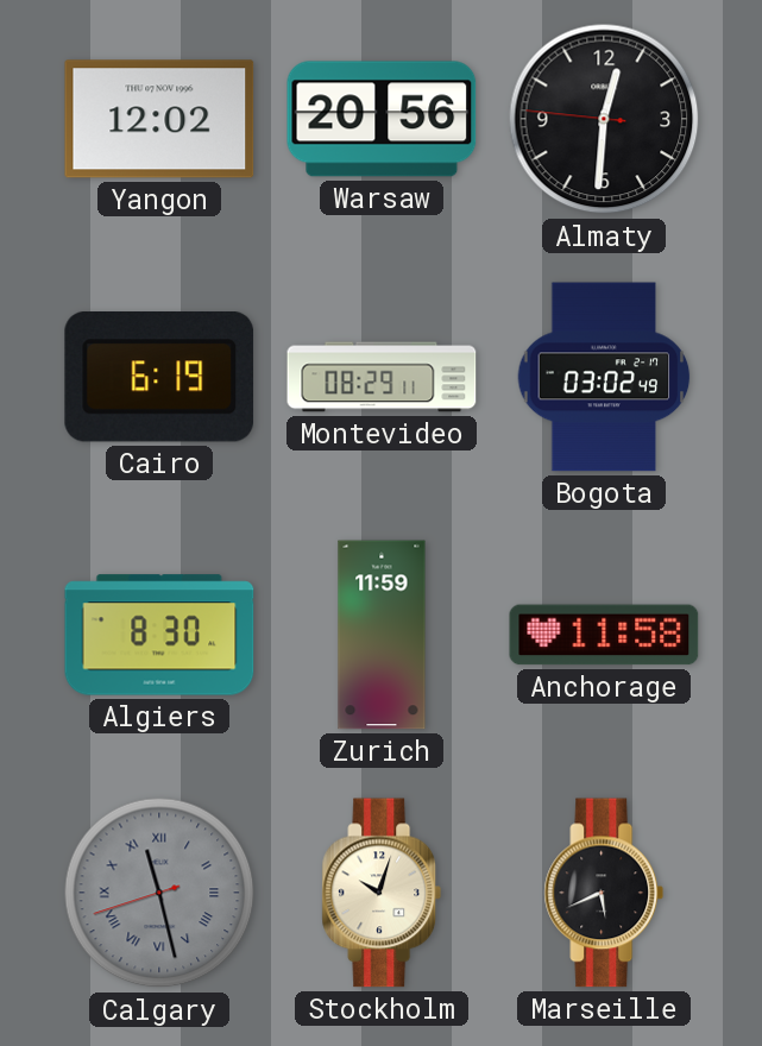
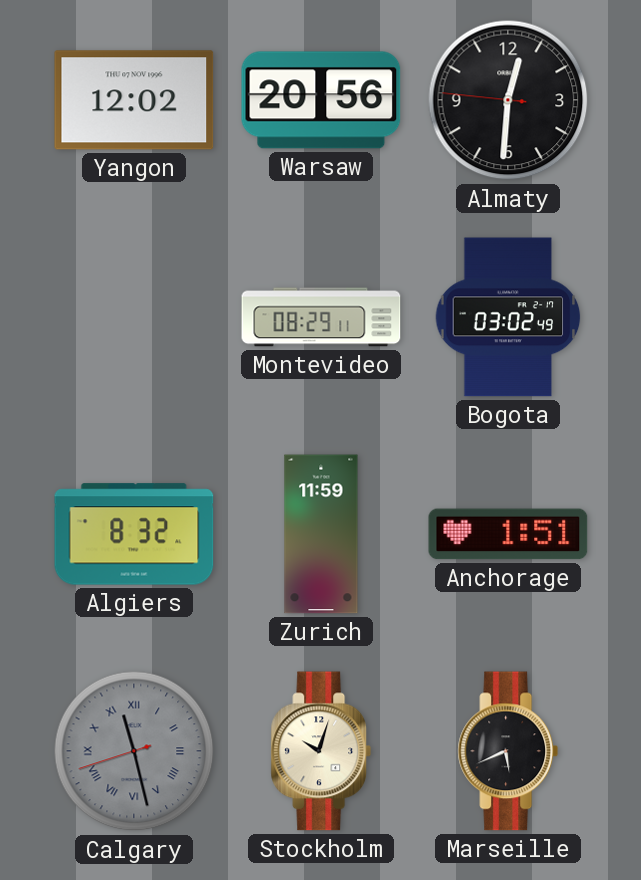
Cairo: 6:19 -> none
Algiers: 8:30 -> 8:32
Anchorage: 11:58 -> 1:51
